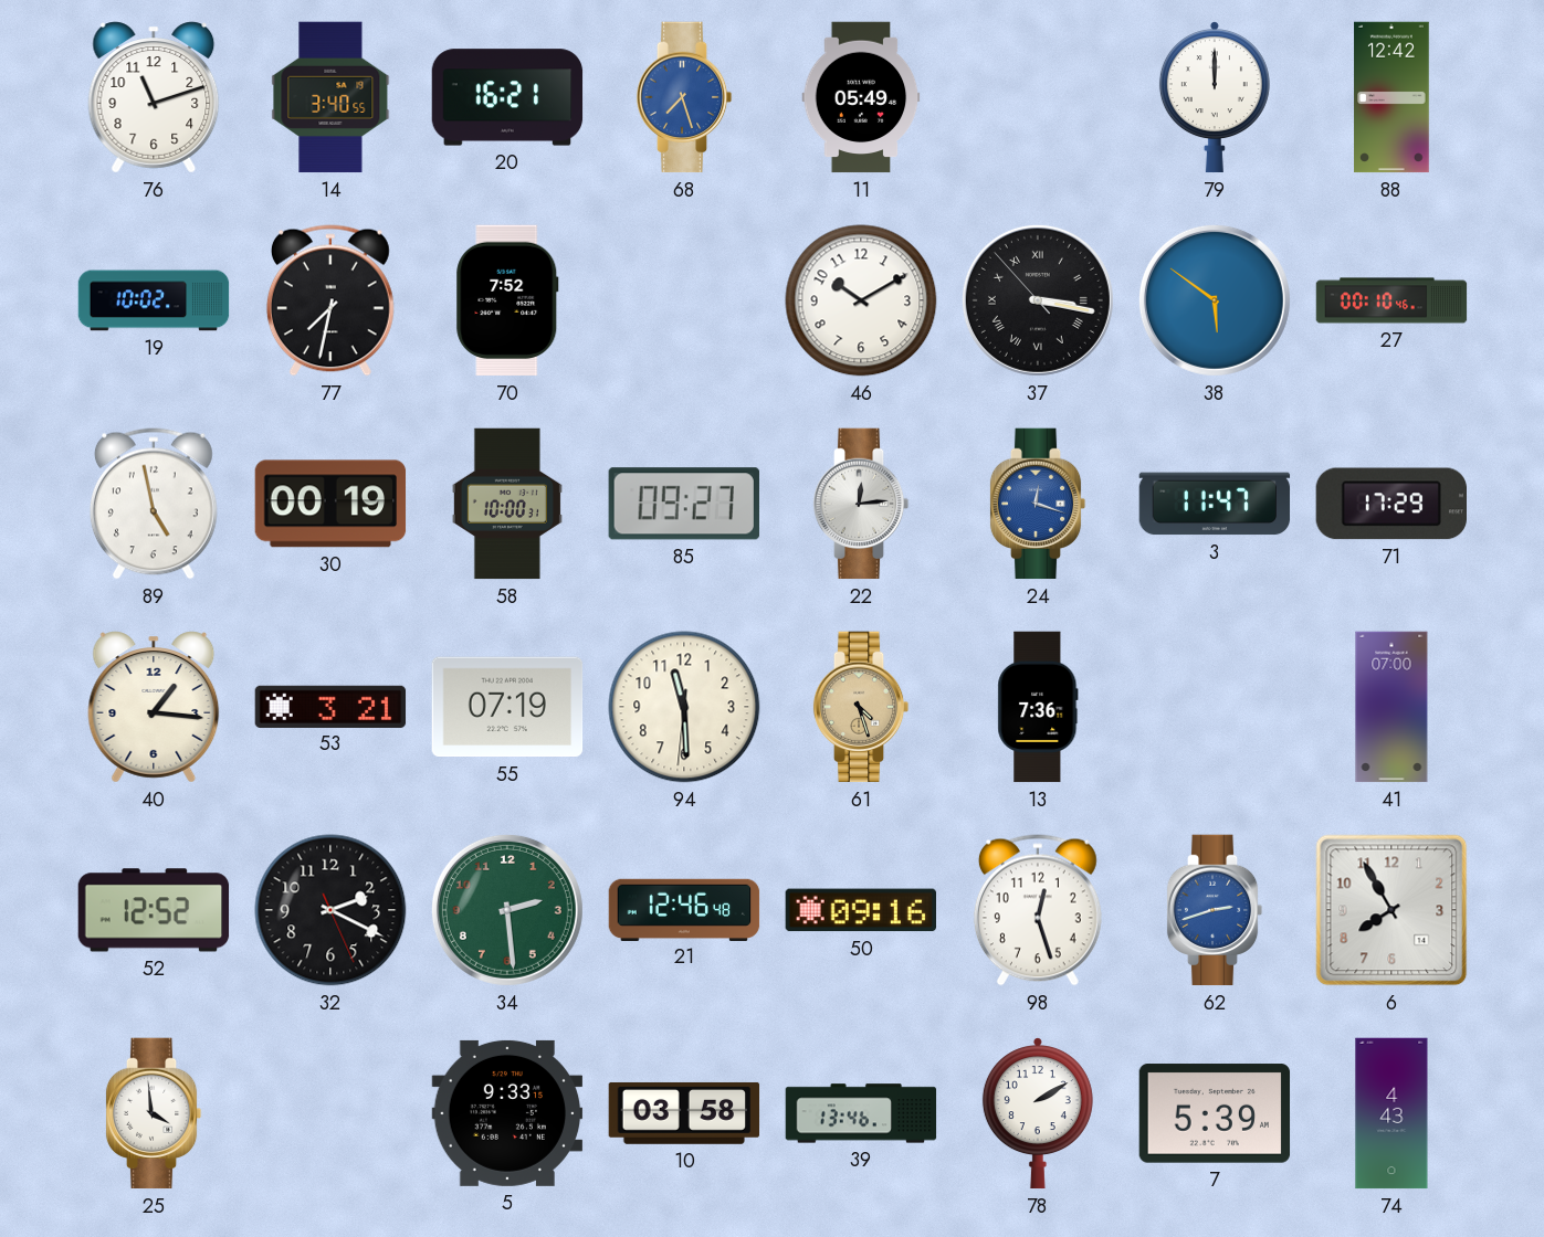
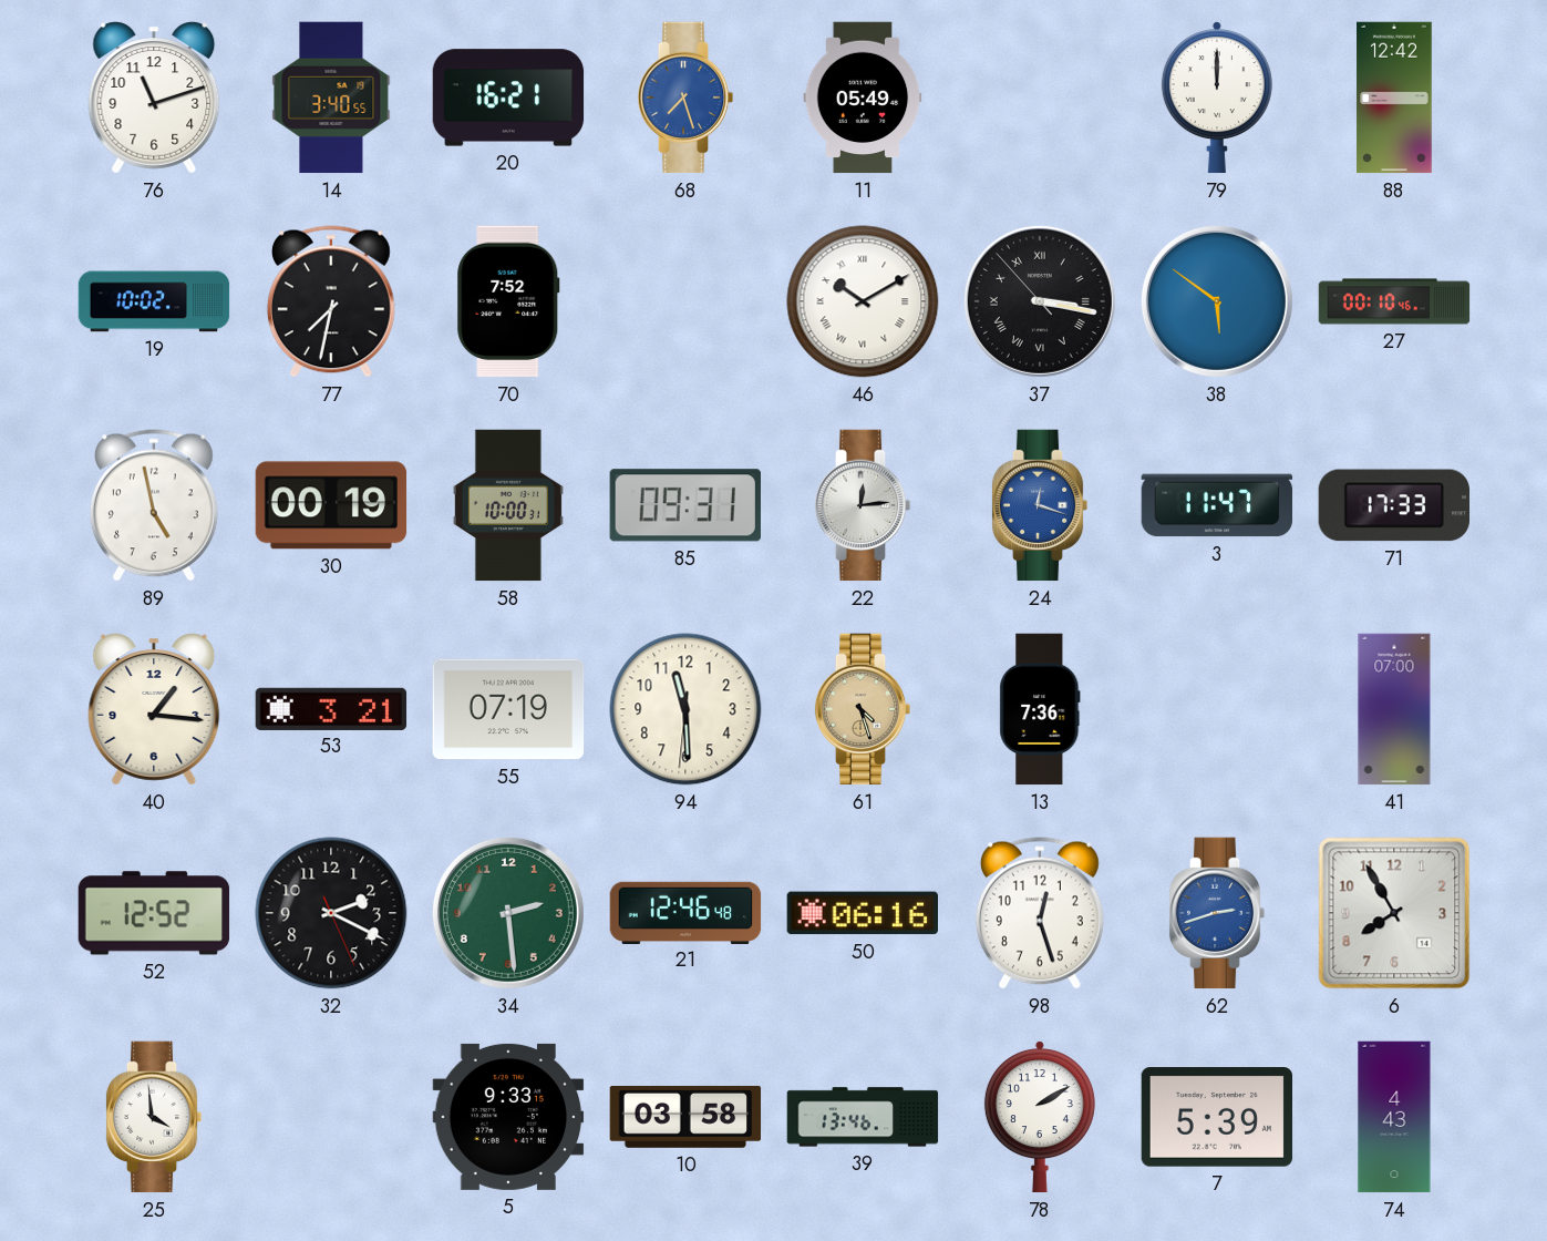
46 numerals: Arabic -> Roman
85: 09:27 -> 09:31
71: 17:29 -> 17:33
50: 09:16 -> 06:16
